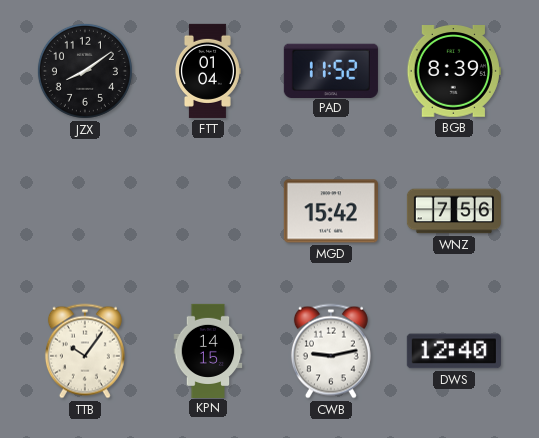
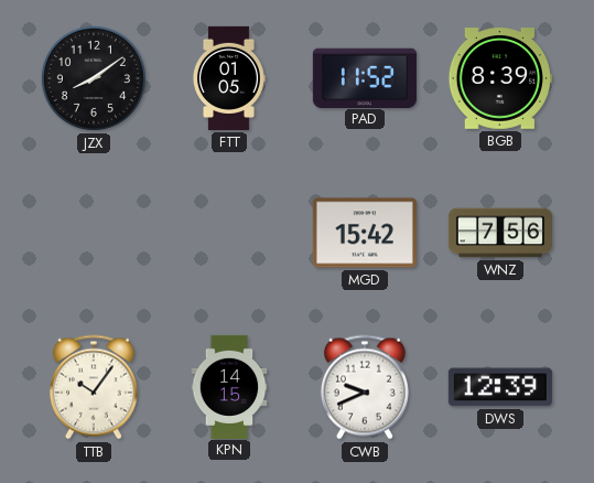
FTT: 01:04 -> 01:05
CWB: 9:13 -> 9:41
DWS: 12:40 -> 12:39
